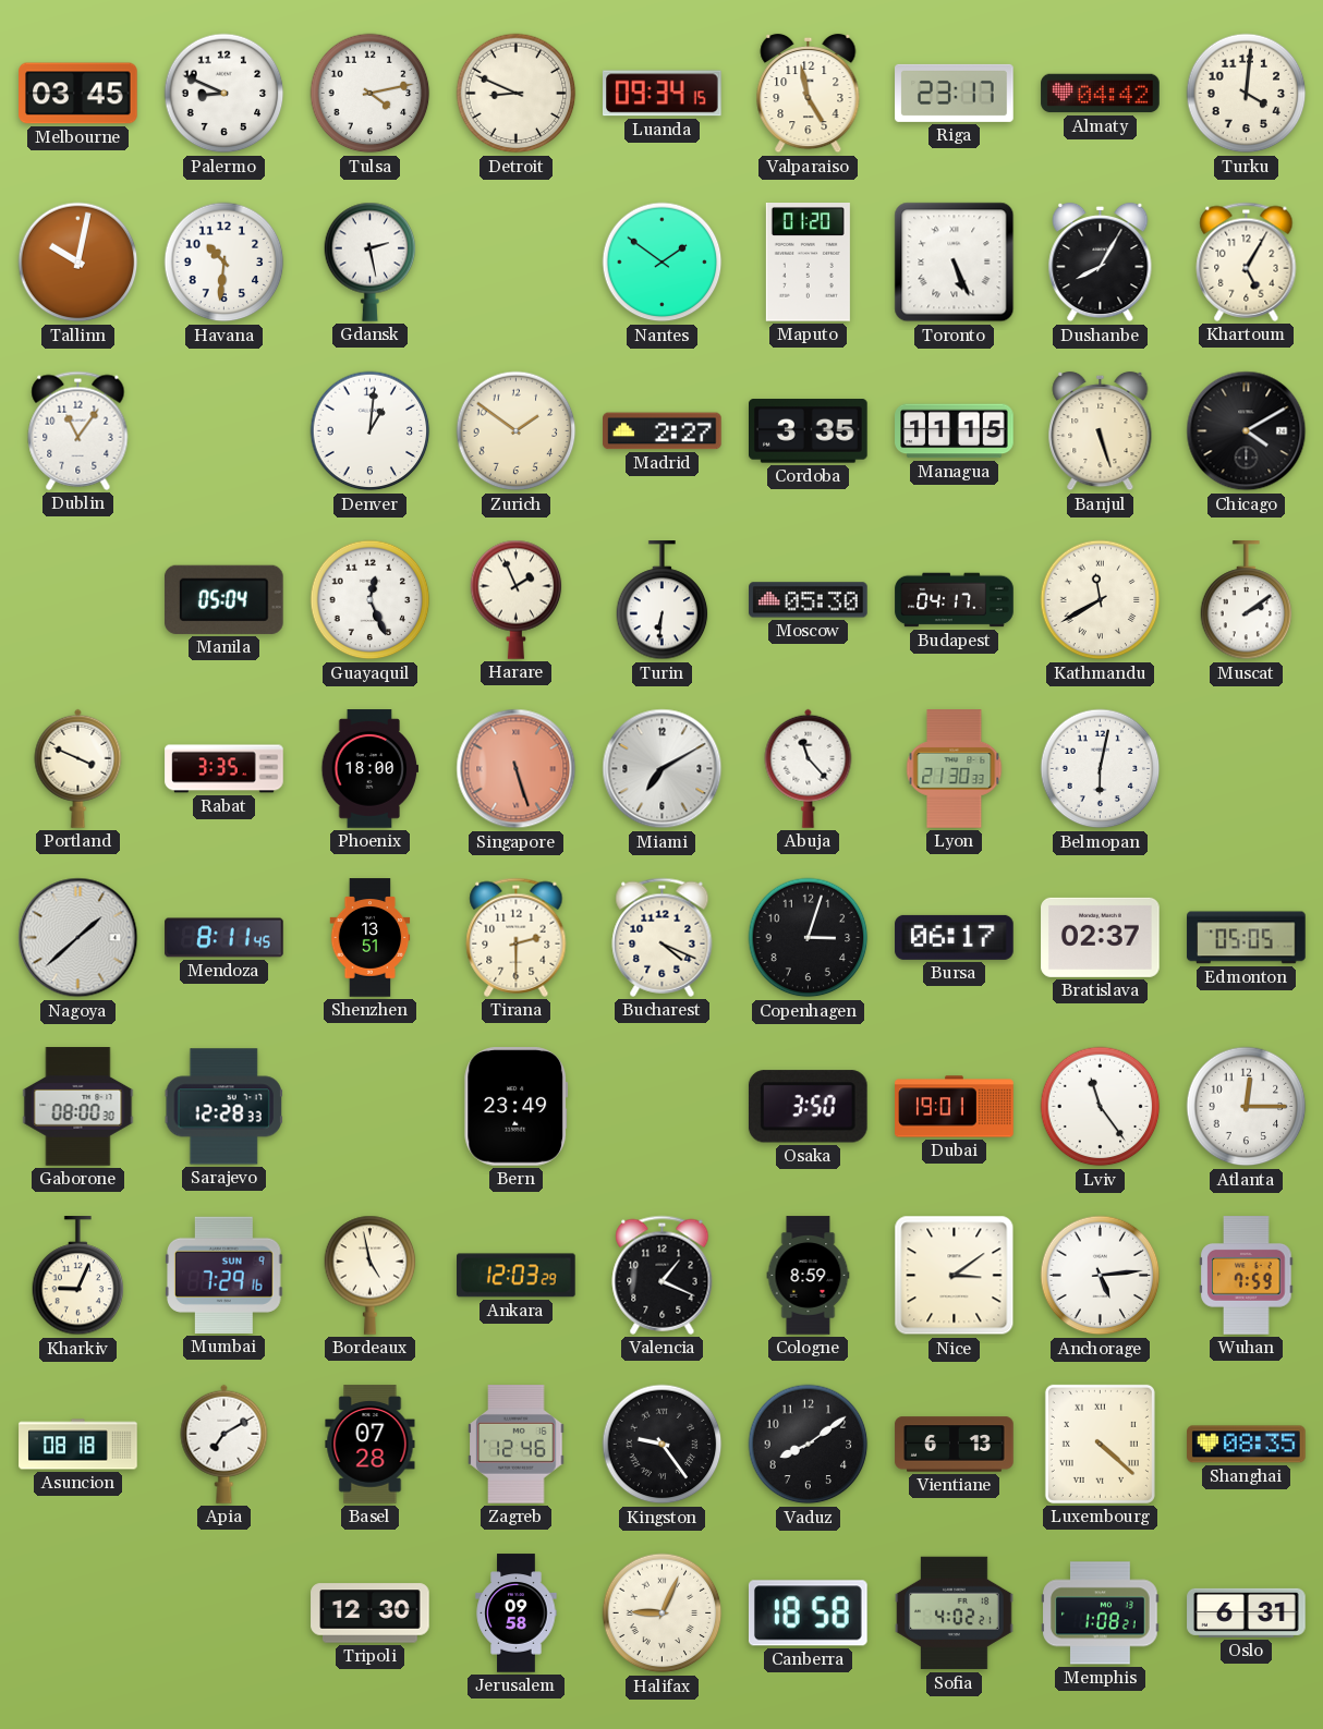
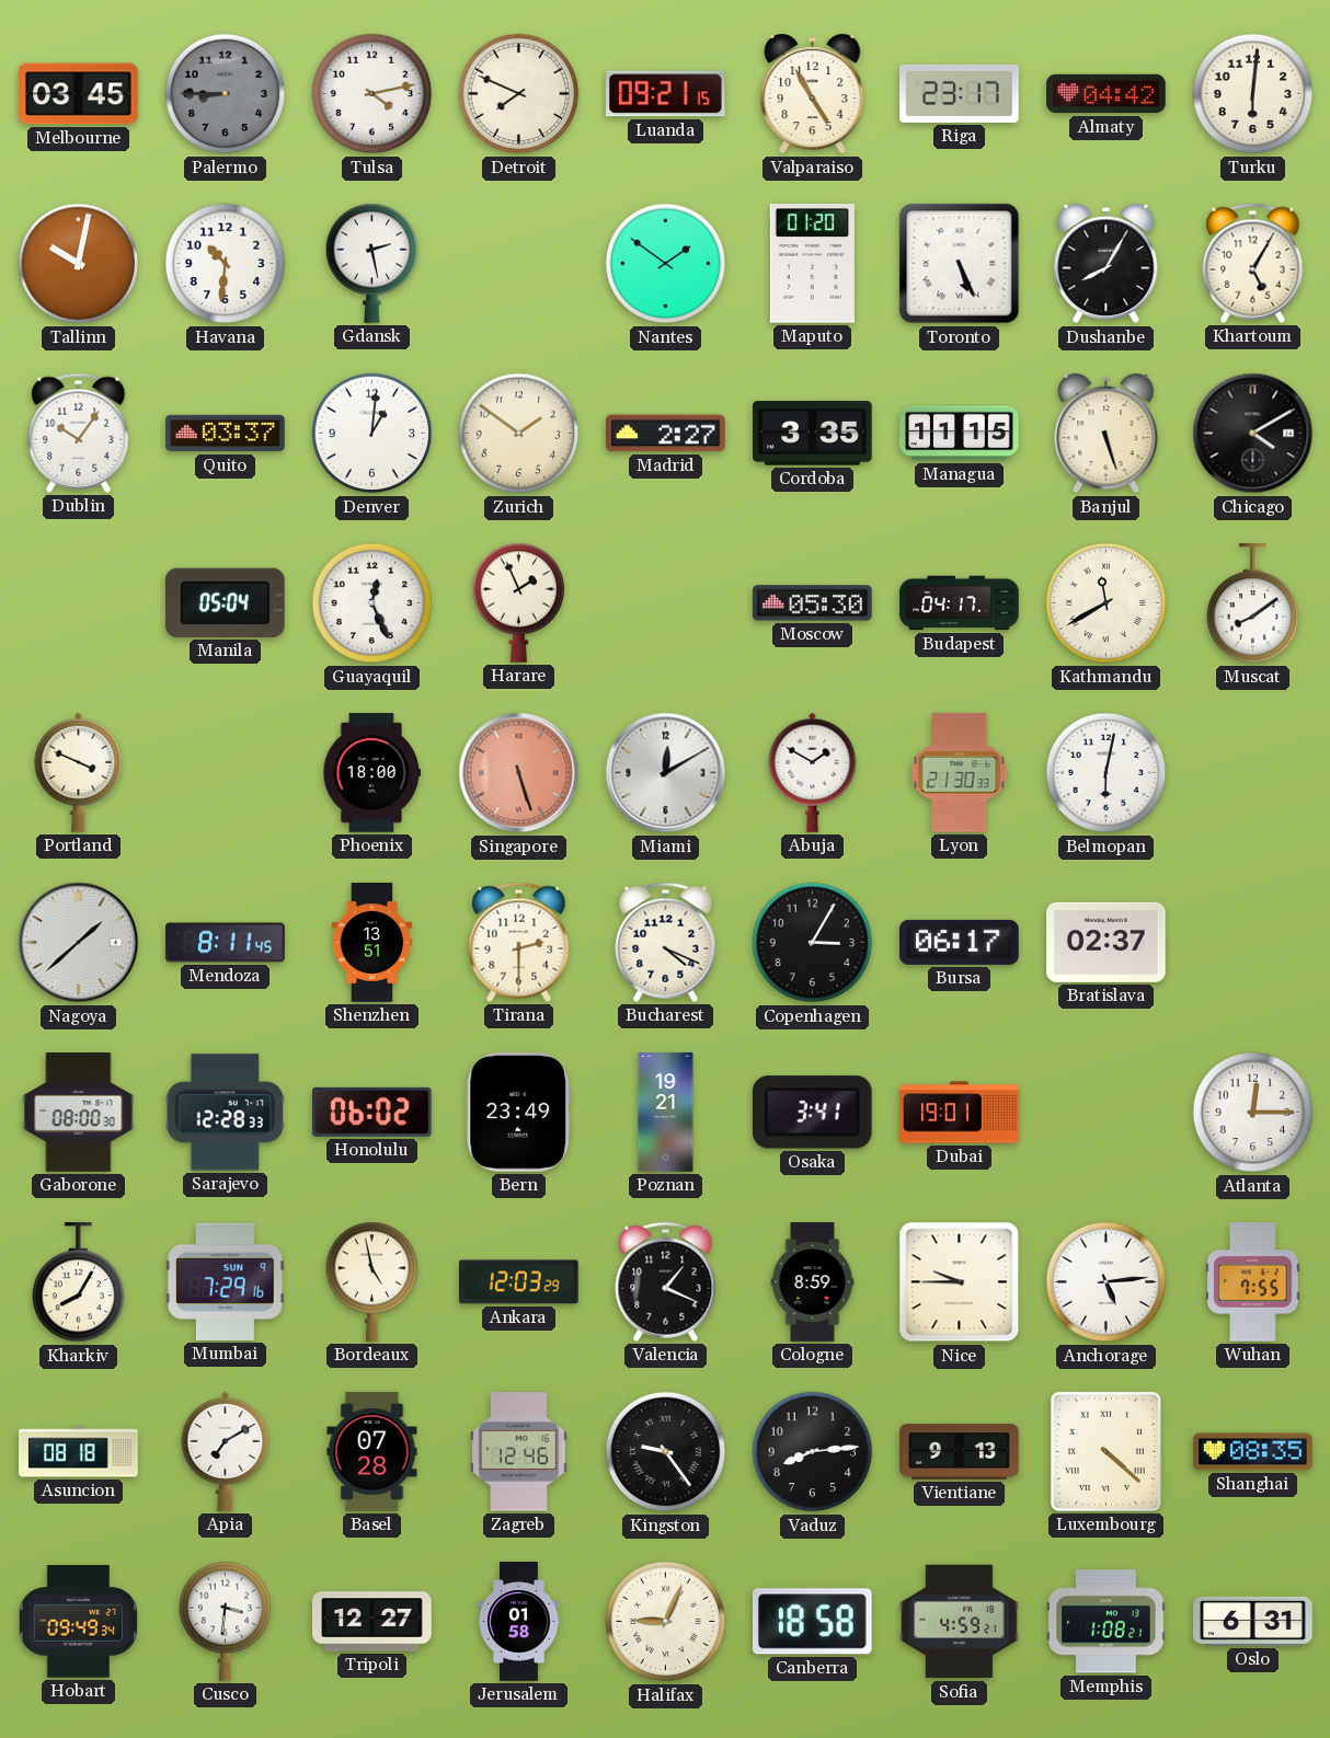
Palermo: 8:49 -> 8:45
Palermo dial: white -> grey
Detroit: 8:49 -> 7:49
Luanda: 09:34 -> 09:21
Valparaiso: 4:58 -> 4:55
Turku: 4:01 -> 6:01
Dublin: 11:06 -> 10:06
Quito: none -> 03:37
Turin: 6:31 -> none
Muscat: 2:09 -> 8:09
Rabat: 3:35 -> none
Miami: 7:10 -> 12:10
Abuja: 11:23 -> 1:50
Copenhagen: 3:03 -> 3:05
Edmonton: 05:05 -> none
Honolulu: none -> 06:02
Poznan: none -> 19:21
Osaka: 3:50 -> 3:41
Lviv: 11:24 -> none
Kharkiv: 9:04 -> 8:05
Nice: 3:09 -> 9:45
Wuhan: 7:59 -> 7:55
Vaduz: 8:09 -> 8:14
Vientiane: 6:13 -> 9:13
Hobart: none -> 09:49
Cusco: none -> 3:31
Tripoli: 12:30 -> 12:27
Jerusalem: 09:58 -> 01:58
Sofia: 4:02 -> 4:59
